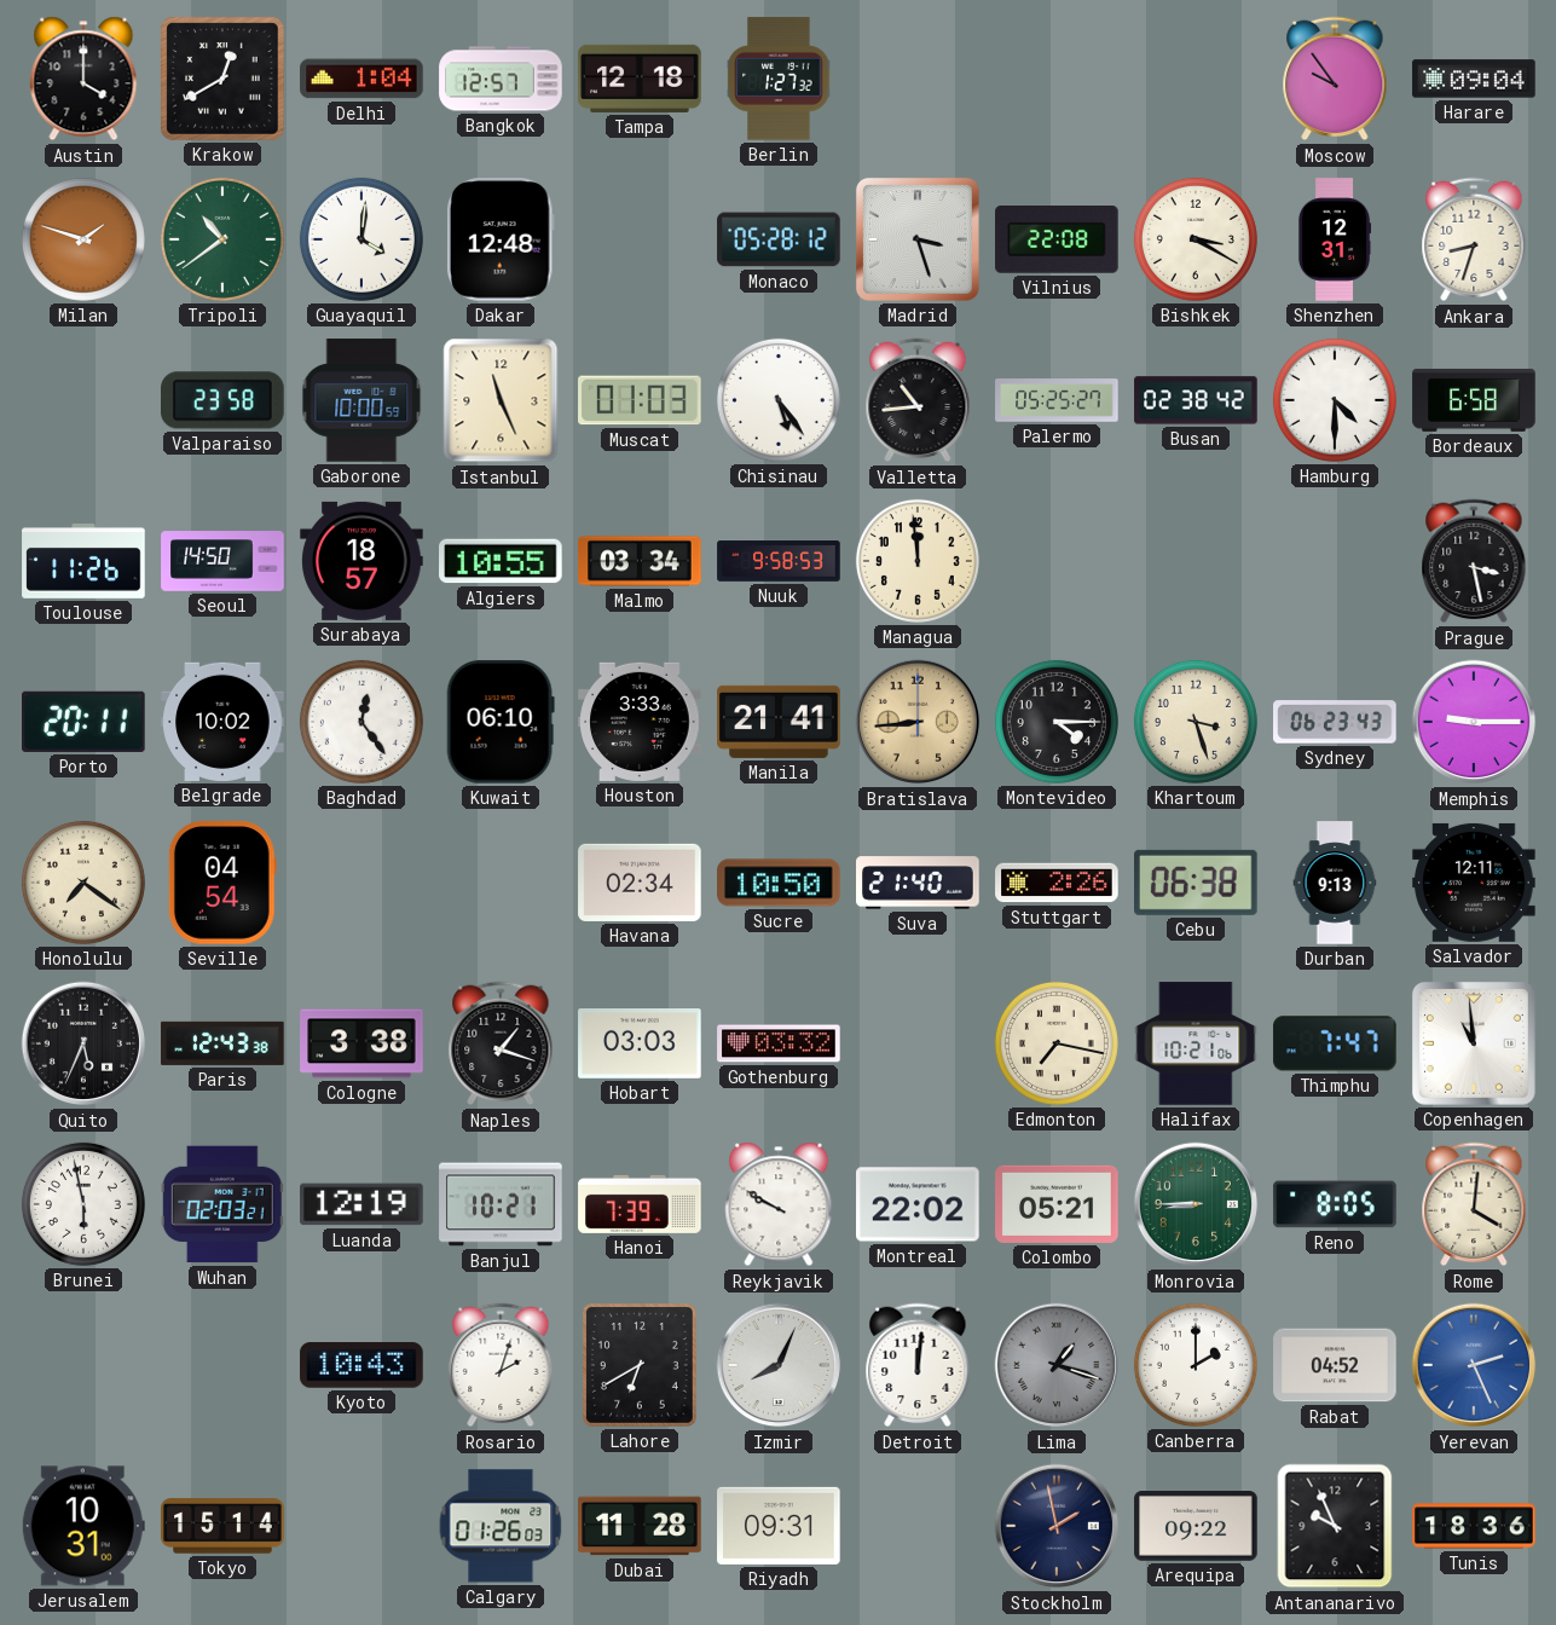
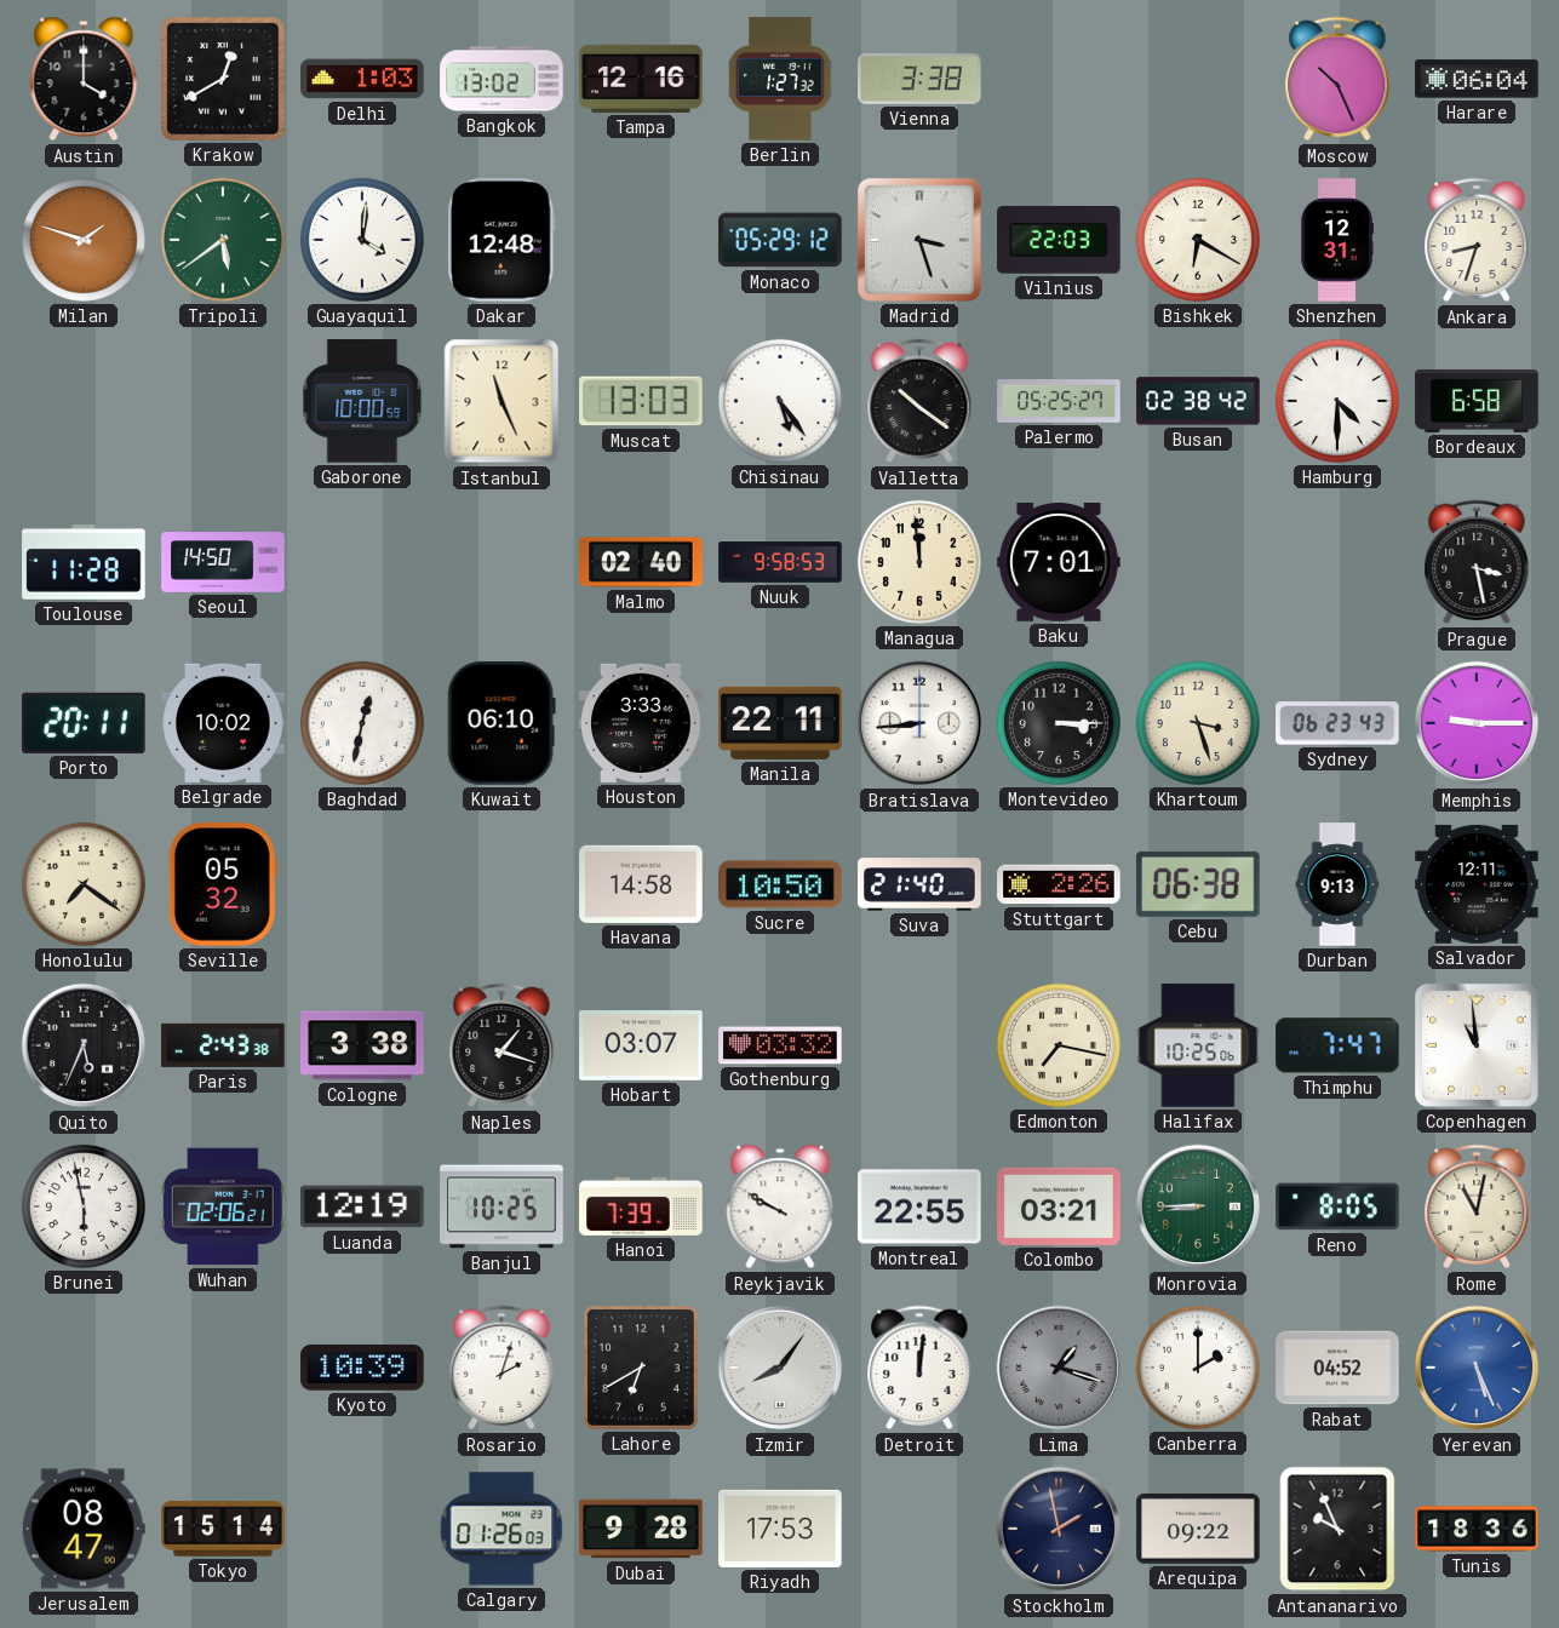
Delhi: 1:04 -> 1:03
Bangkok: 12:57 -> 13:02
Tampa: 12:18 -> 12:16
Vienna: none -> 3:38
Moscow: 9:54 -> 10:26
Harare: 09:04 -> 06:04
Tripoli: 10:39 -> 5:39
Monaco: 05:28 -> 05:29
Vilnius: 22:08 -> 22:03
Bishkek: 3:20 -> 6:20
Valparaiso: 23:58 -> none
Muscat: 01:03 -> 13:03
Valletta: 10:44 -> 10:21
Toulouse: 11:26 -> 11:28
Surabaya: 18:57 -> none
Algiers: 10:55 -> none
Malmo: 03:34 -> 02:40
Baku: none -> 7:01
Baghdad: 12:24 -> 12:32
Manila: 21:41 -> 22:11
Bratislava dial: champagne -> white
Montevideo: 4:15 -> 3:15
Seville: 04:54 -> 05:32
Havana: 02:34 -> 14:58
Paris: 12:43 -> 2:43
Hobart: 03:03 -> 03:07
Halifax: 10:21 -> 10:25
Wuhan: 02:03 -> 02:06
Banjul: 10:21 -> 10:25
Montreal: 22:02 -> 22:55
Colombo: 05:21 -> 03:21
Rome: 4:01 -> 11:02
Kyoto: 10:43 -> 10:39
Izmir: 8:04 -> 8:06
Yerevan: 2:26 -> 5:26
Jerusalem: 10:31 -> 08:47
Dubai: 11:28 -> 9:28
Riyadh: 09:31 -> 17:53
